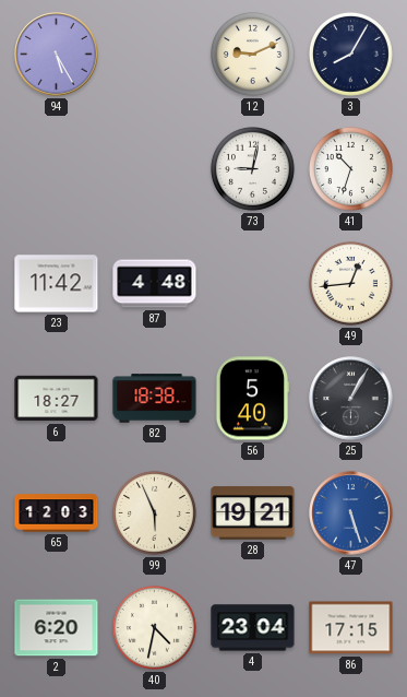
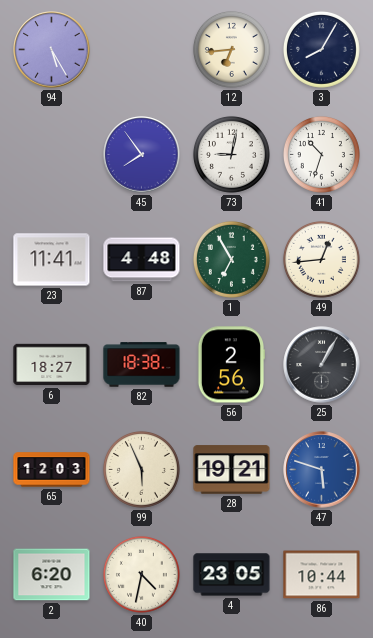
12: 9:11 -> 6:44
45: none -> 7:54
23: 11:42 -> 11:41
1: none -> 6:55
56: 5:40 -> 2:56
47: 5:27 -> 5:48
4: 23:04 -> 23:05
86: 17:15 -> 10:44
